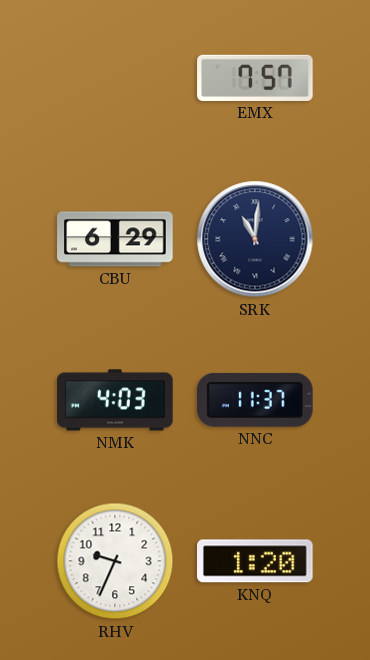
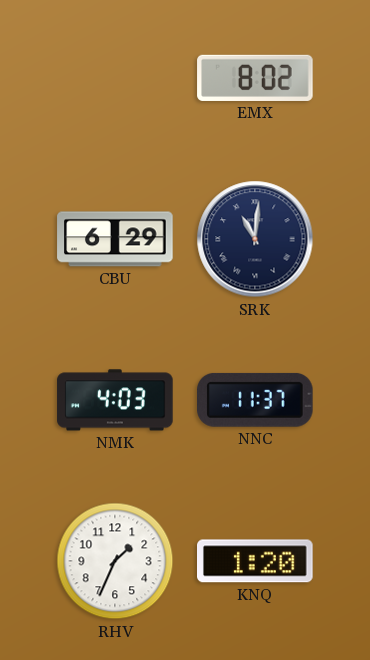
EMX: 7:57 -> 8:02
RHV: 9:34 -> 1:34
